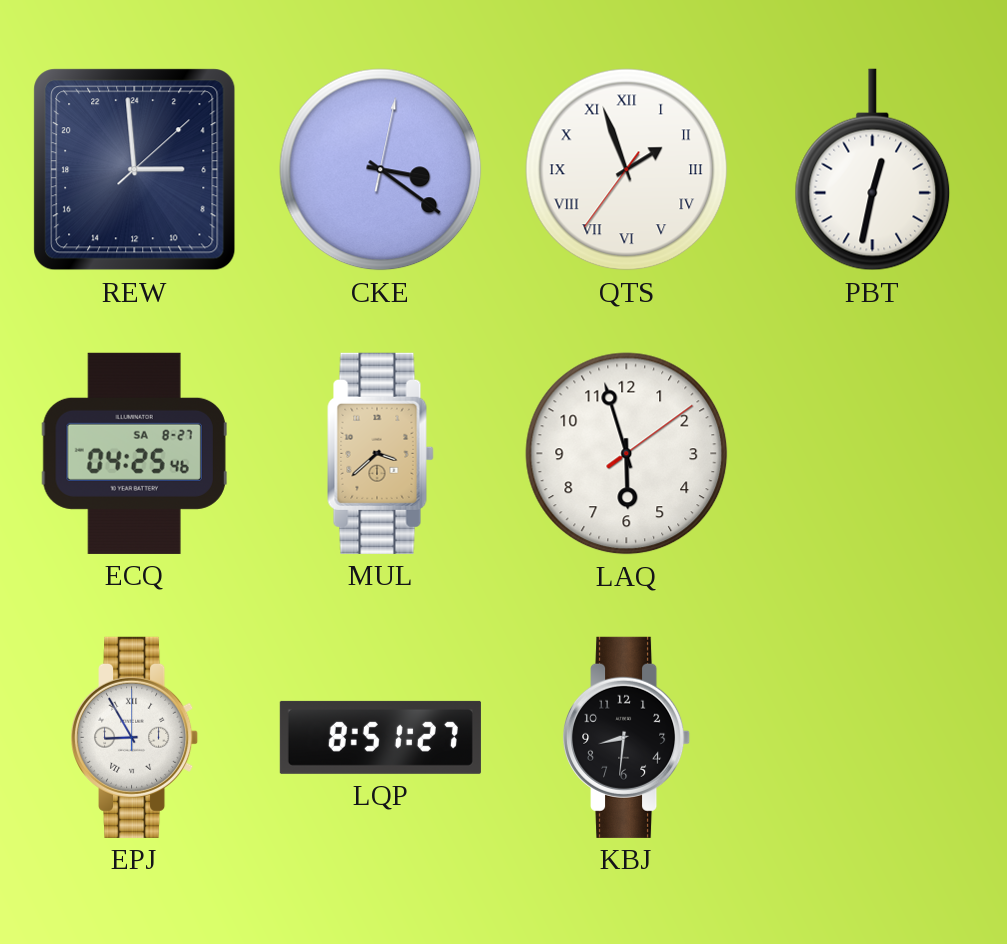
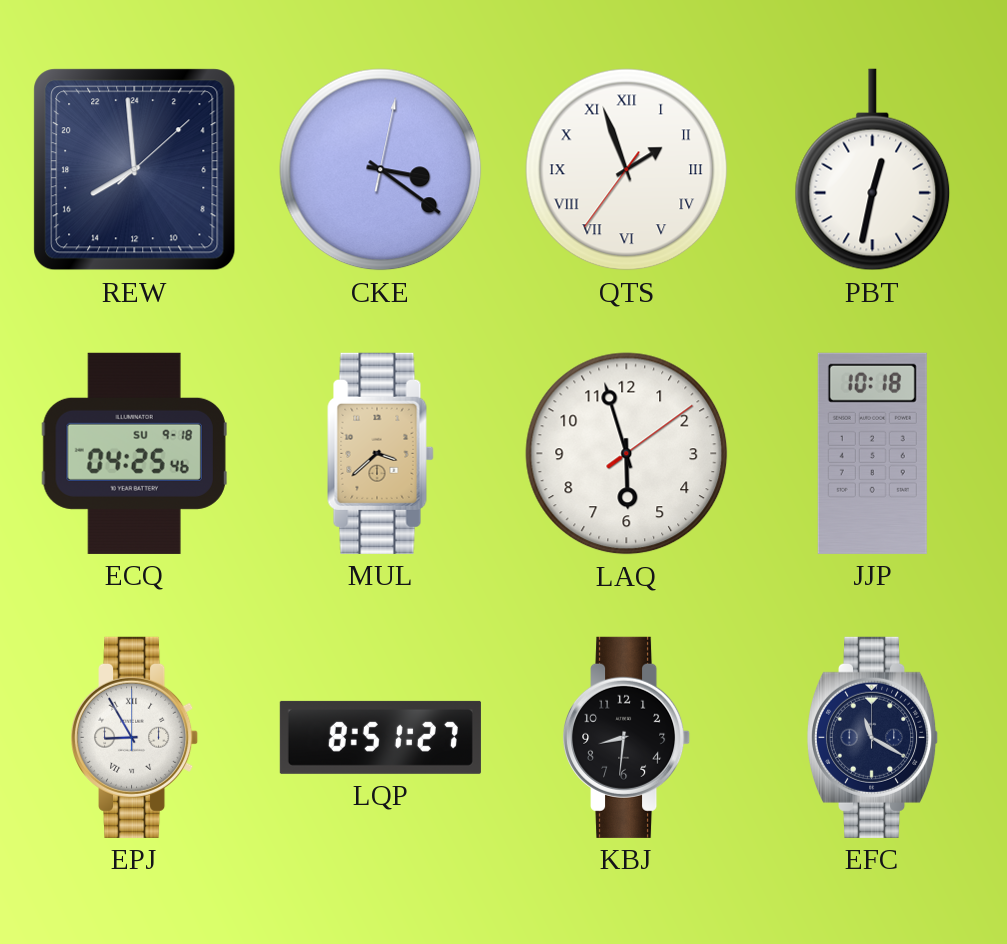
REW: 5:59 -> 15:59
ECQ date: SA 8-27 -> SU 9-18
JJP: none -> 10:18
EFC: none -> 11:20
